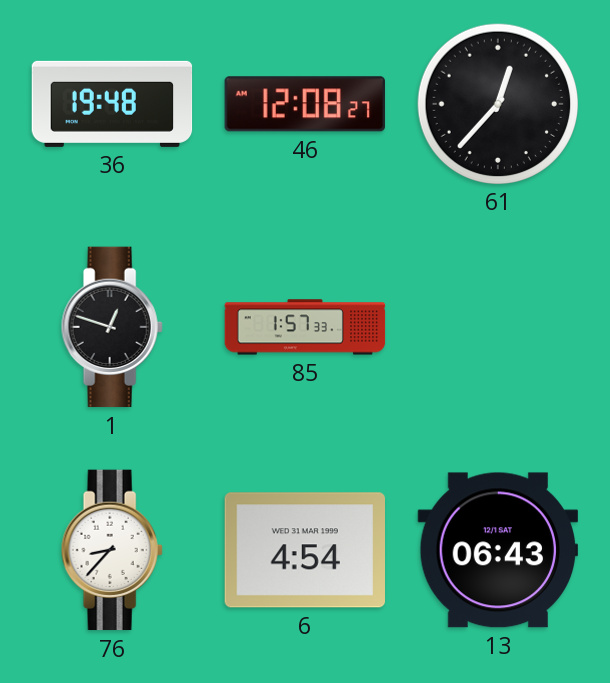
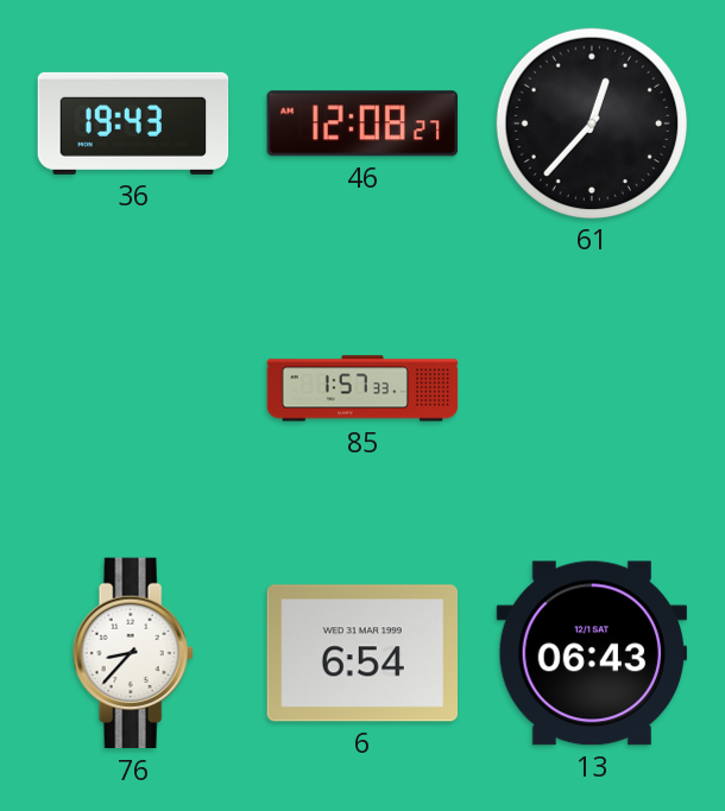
36: 19:48 -> 19:43
1: 12:48 -> none
6: 4:54 -> 6:54
